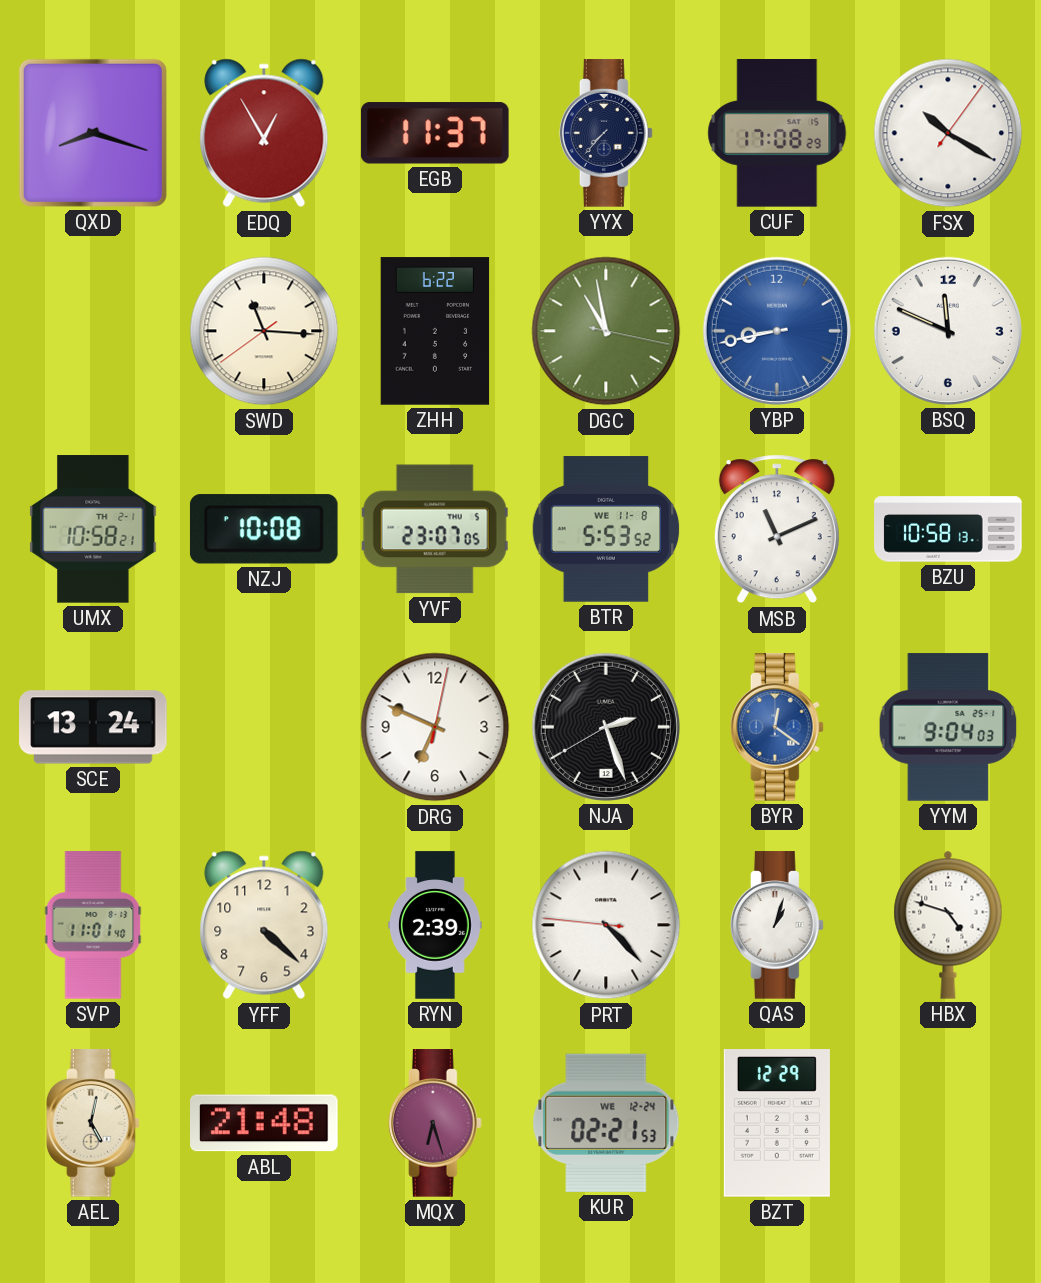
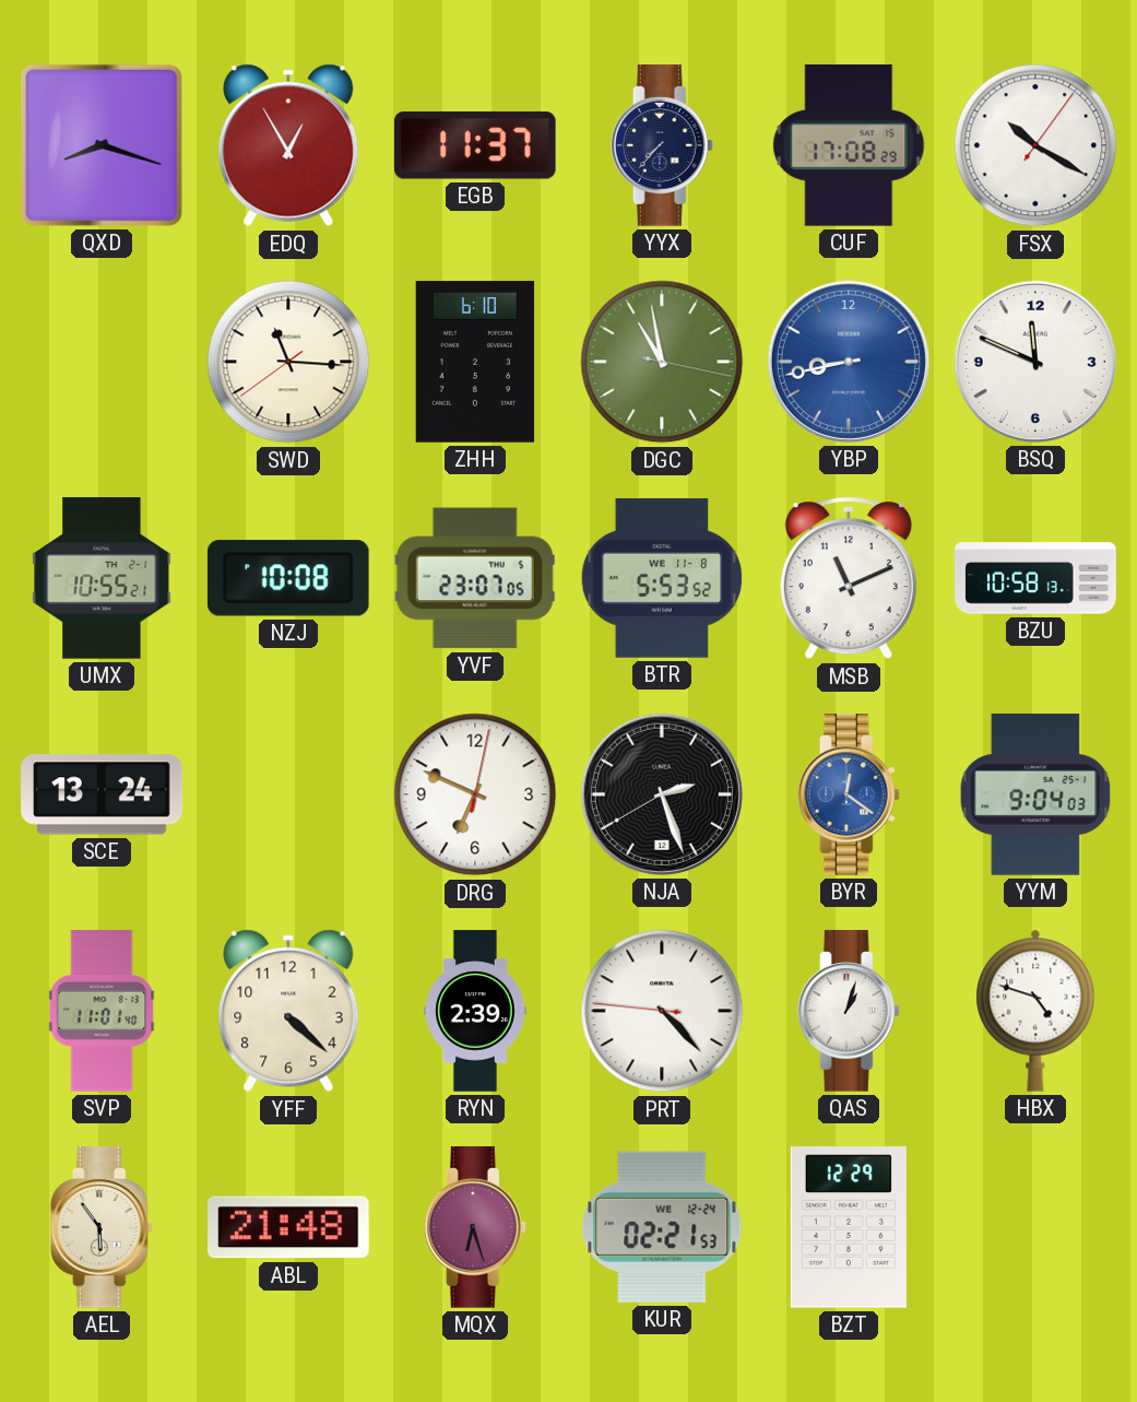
ZHH: 6:22 -> 6:10
UMX: 10:58 -> 10:55
AEL: 5:02 -> 5:54
